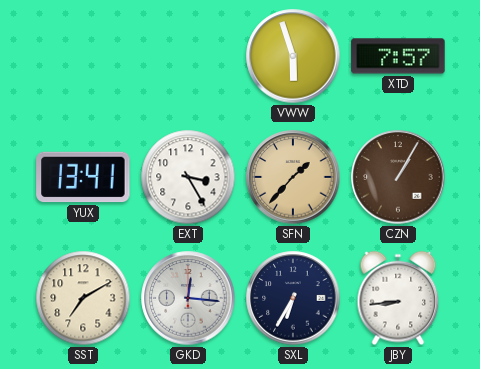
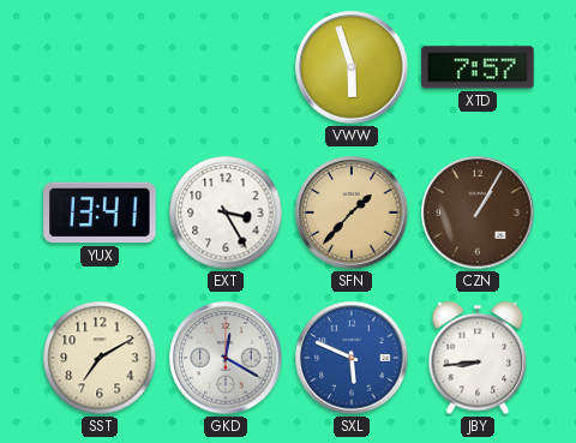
GKD: 12:16 -> 12:20
SXL: 6:35 -> 5:49
SXL dial: navy -> blue
